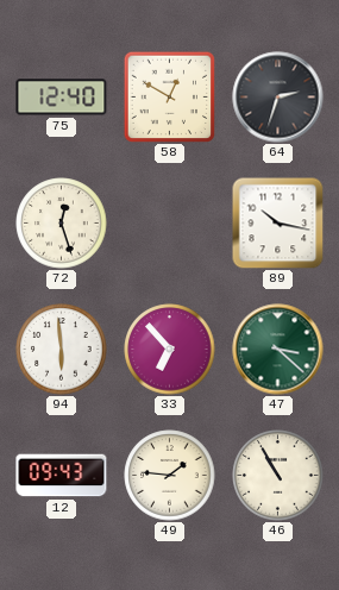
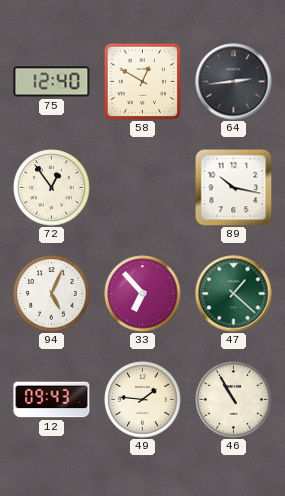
64: 2:33 -> 2:44
72: 12:27 -> 12:54
94: 5:59 -> 5:04
47: 3:22 -> 1:22
